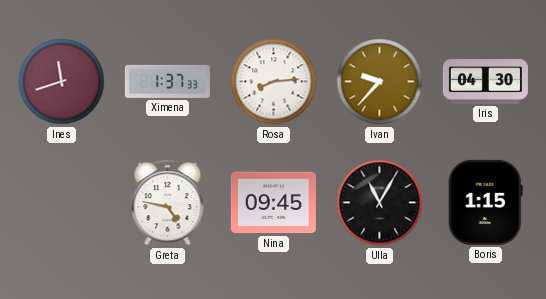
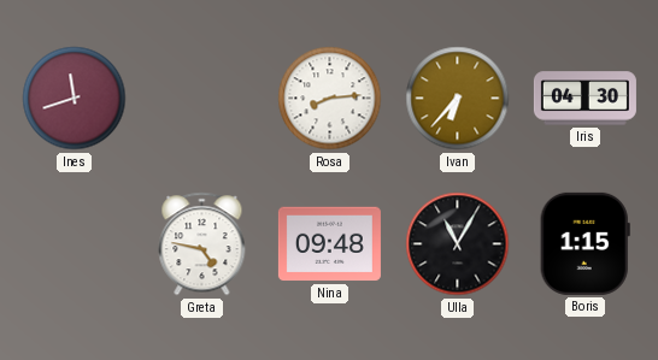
Ximena: 1:37 -> none
Ivan: 9:37 -> 6:37
Nina: 09:45 -> 09:48
